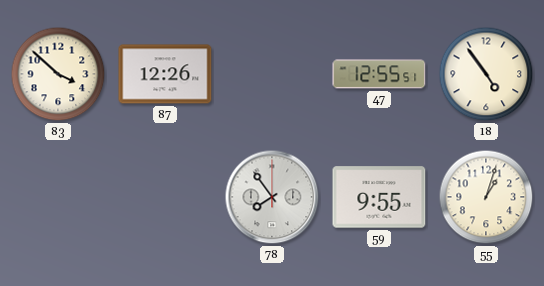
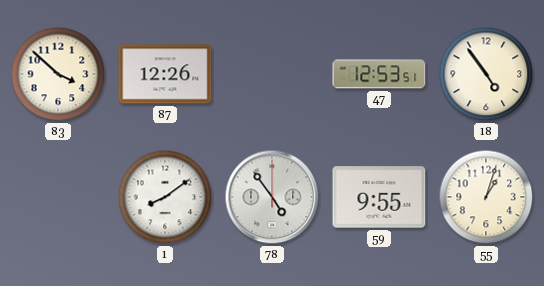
47: 12:55 -> 12:53
1: none -> 8:09
78: 7:54 -> 4:54
